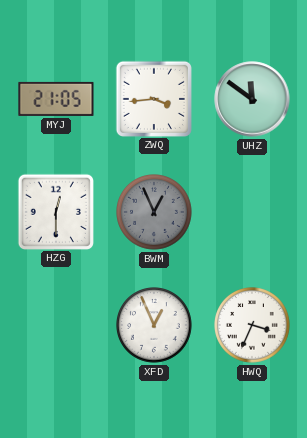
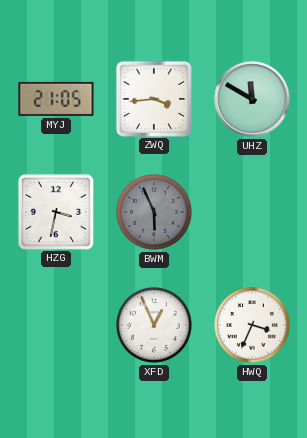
UHZ: 11:51 -> 11:50
HZG: 12:30 -> 3:32
BWM: 12:56 -> 5:56
